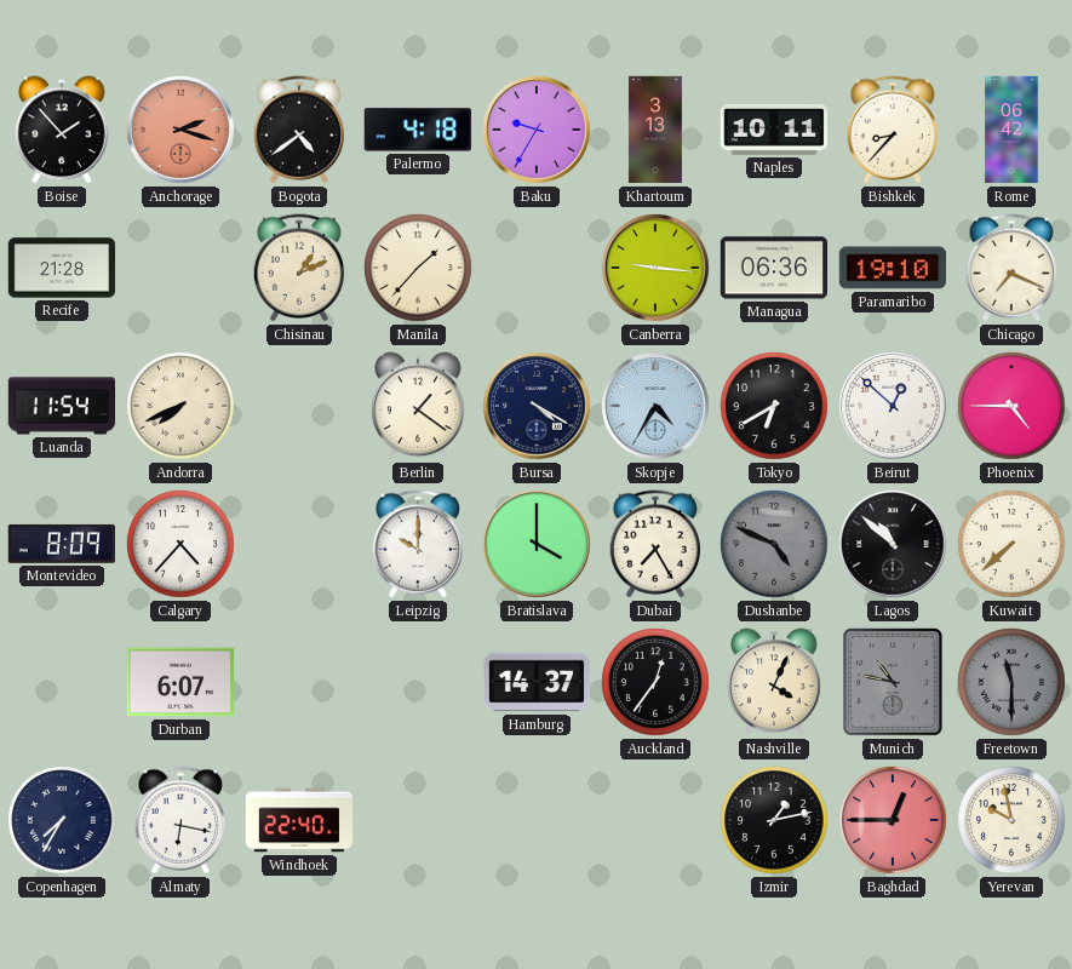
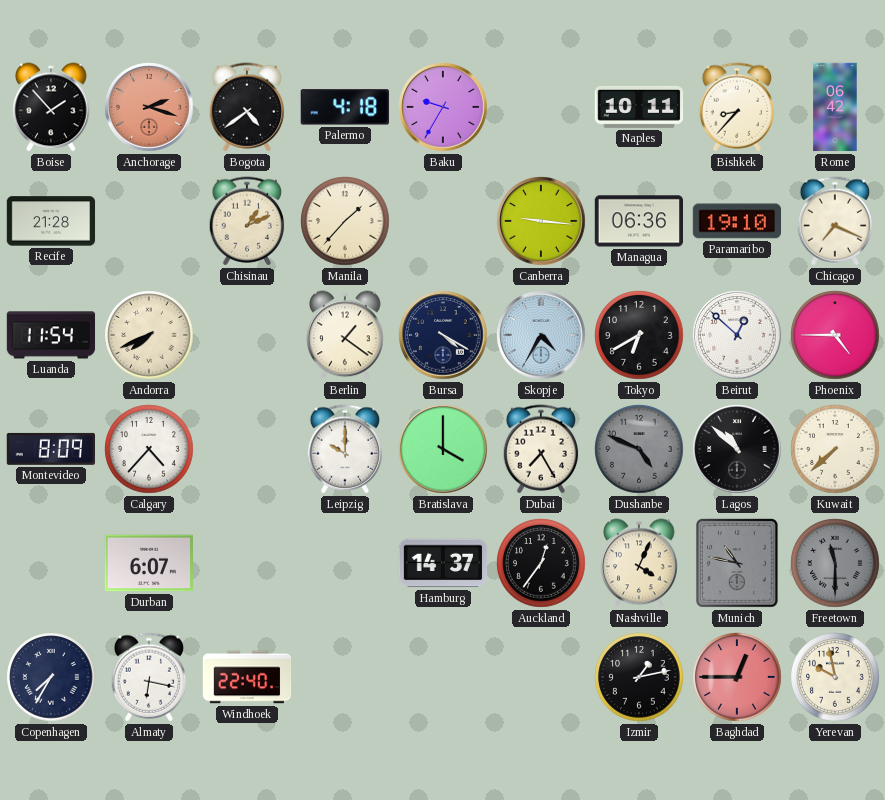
Khartoum: 3:13 -> none
